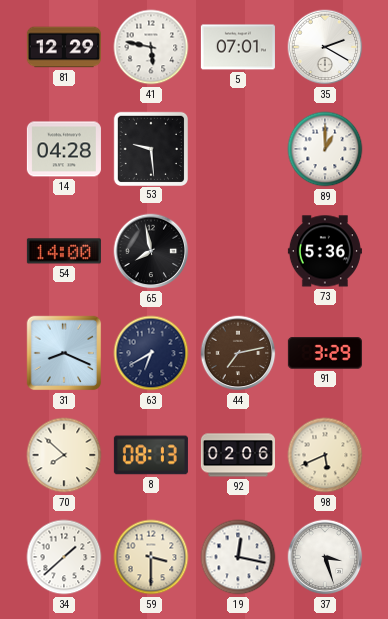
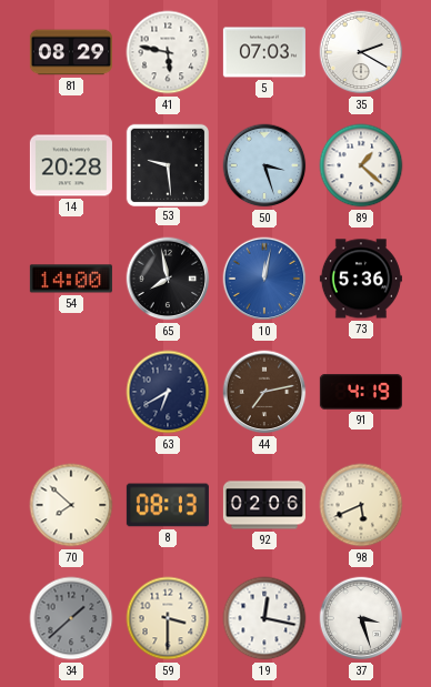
81: 12:29 -> 08:29
5: 07:01 -> 07:03
14: 04:28 -> 20:28
50: none -> 3:27
89: 1:00 -> 1:22
10: none -> 12:02
31: 8:19 -> none
91: 3:29 -> 4:19
34 dial: white -> grey
